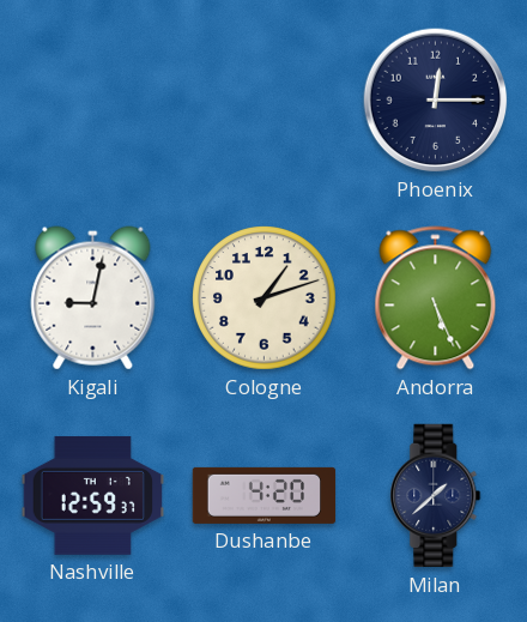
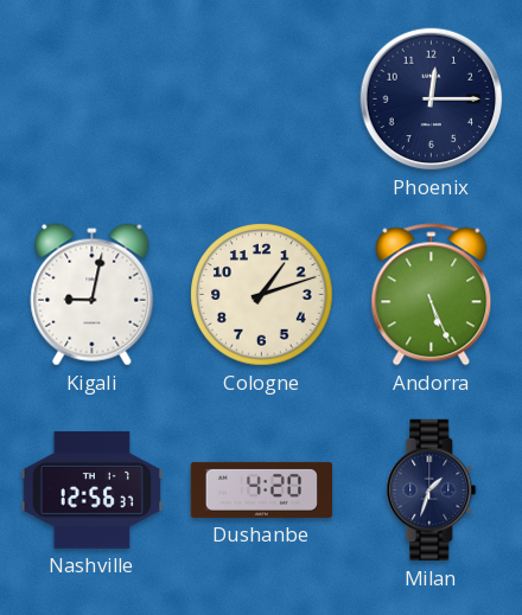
Nashville: 12:59 -> 12:56
Milan: 1:38 -> 1:33
